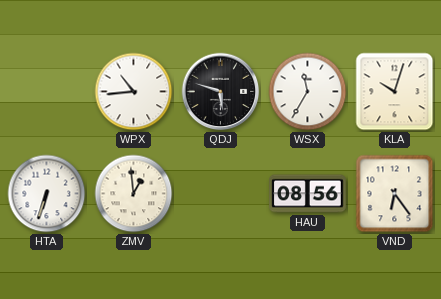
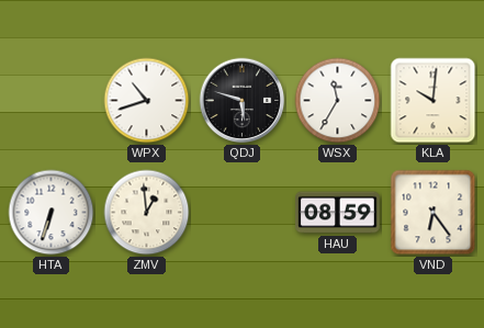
WPX: 10:44 -> 10:42
KLA: 10:03 -> 10:01
HAU: 08:56 -> 08:59
